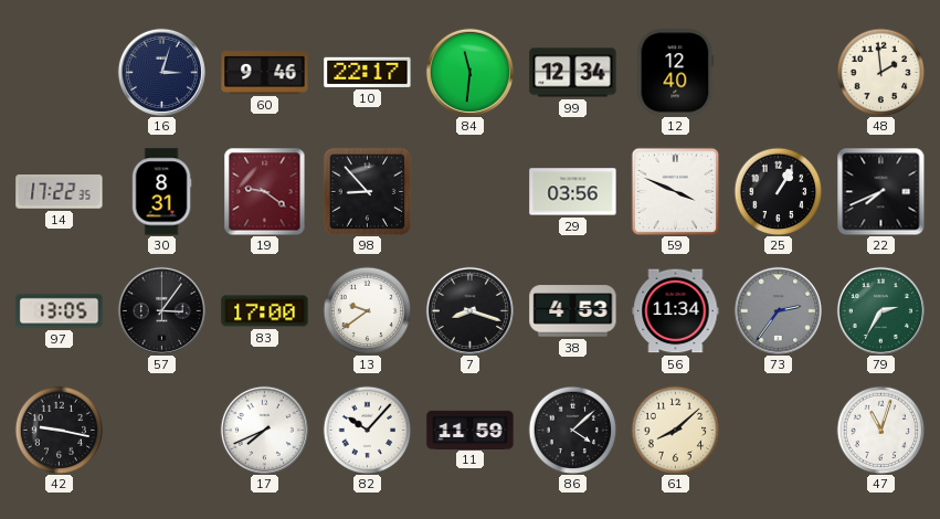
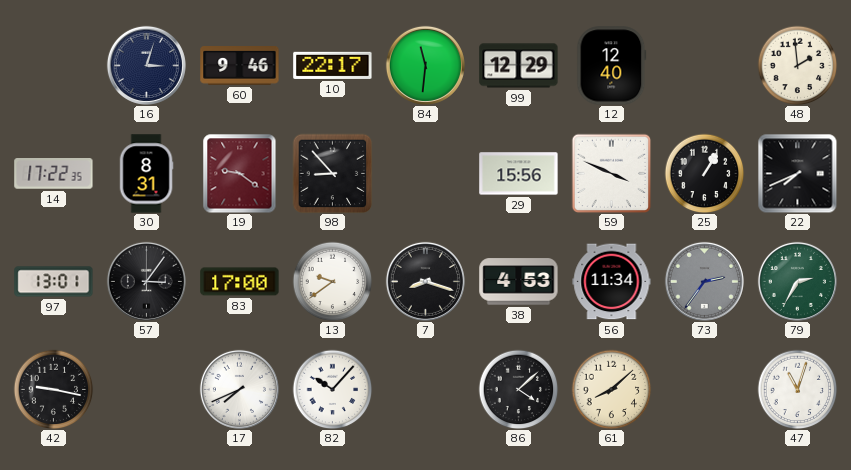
99: 12:34 -> 12:29
29: 03:56 -> 15:56
97: 13:05 -> 13:01
11: 11:59 -> none
